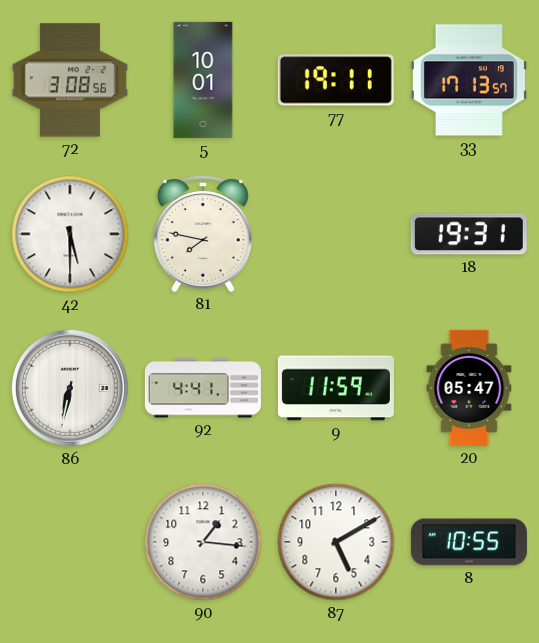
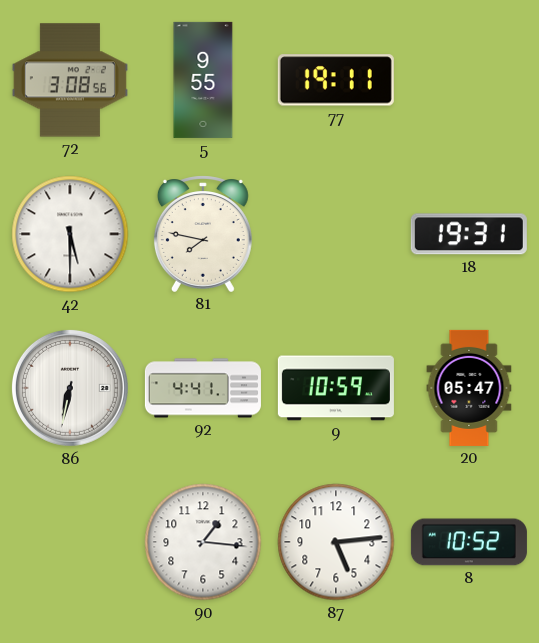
5: 10:01 -> 9:55
33: 17:13 -> none
9: 11:59 -> 10:59
87: 5:10 -> 5:14
8: 10:55 -> 10:52
